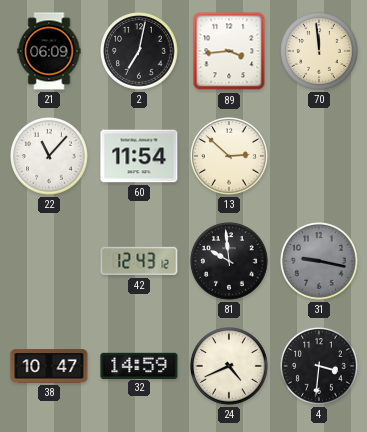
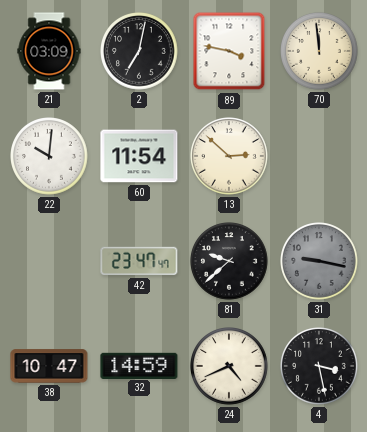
21: 06:09 -> 03:09
89: 3:44 -> 3:47
22: 11:07 -> 10:01
42: 12:43 -> 23:47
81: 9:59 -> 9:38
4: 3:31 -> 3:28
